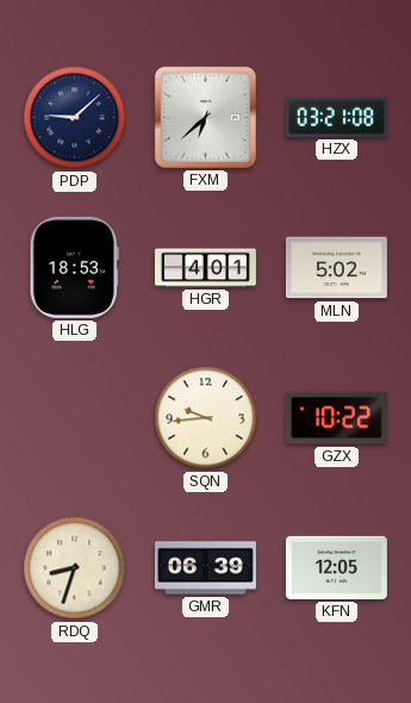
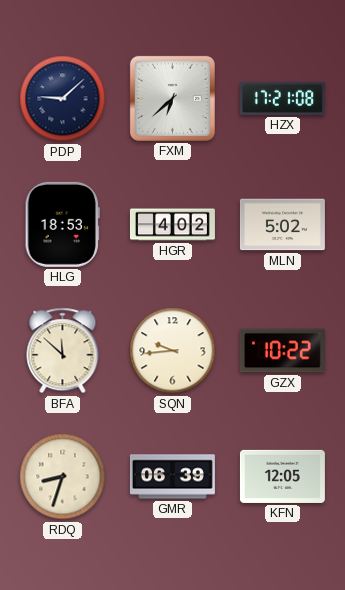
HZX: 03:21 -> 17:21
HGR: 4:01 -> 4:02
BFA: none -> 11:52
